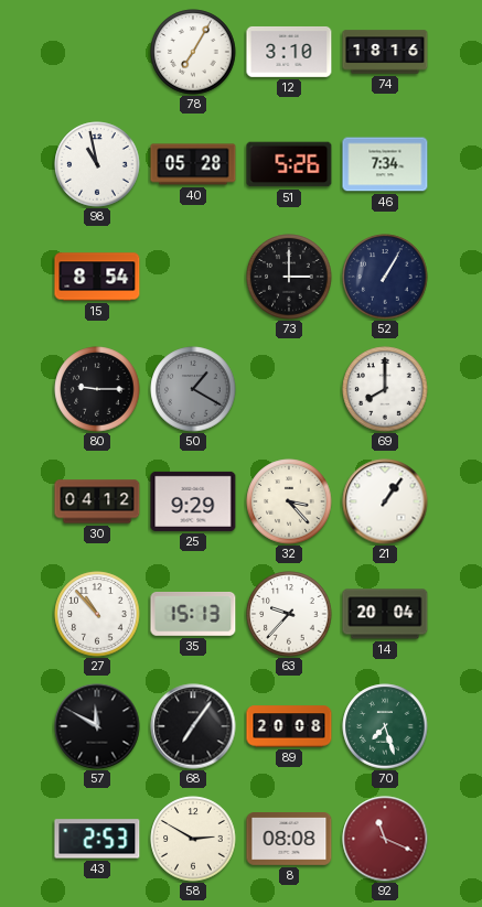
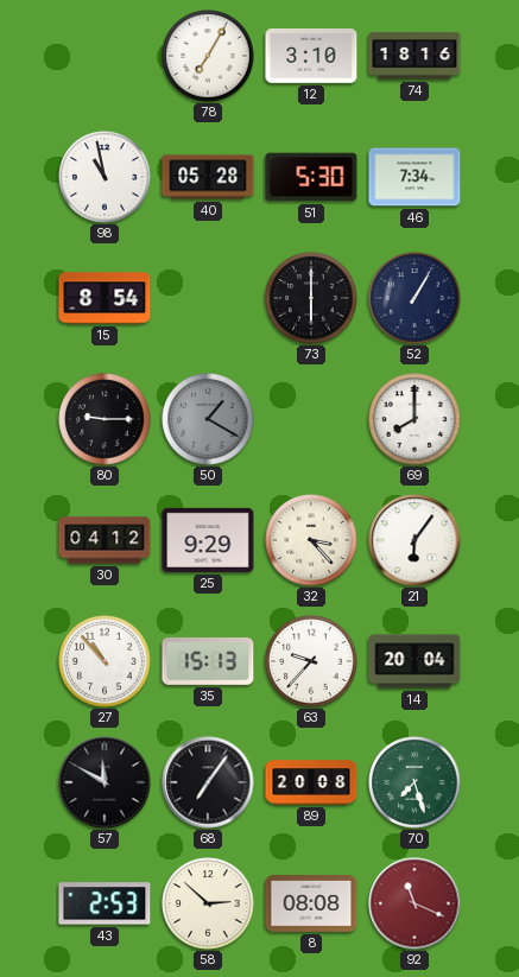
51: 5:26 -> 5:30
73: 3:00 -> 6:00
21: 1:06 -> 6:06
58: 2:50 -> 2:52
